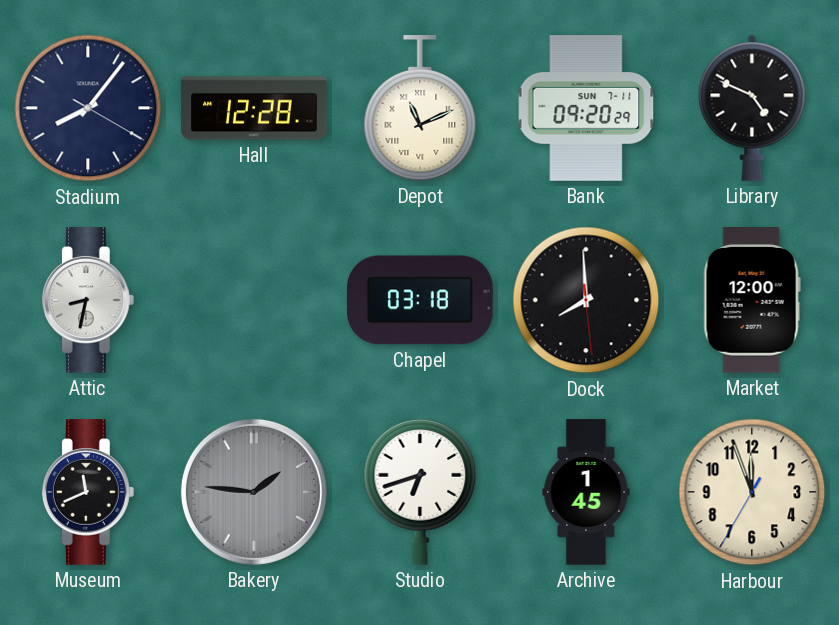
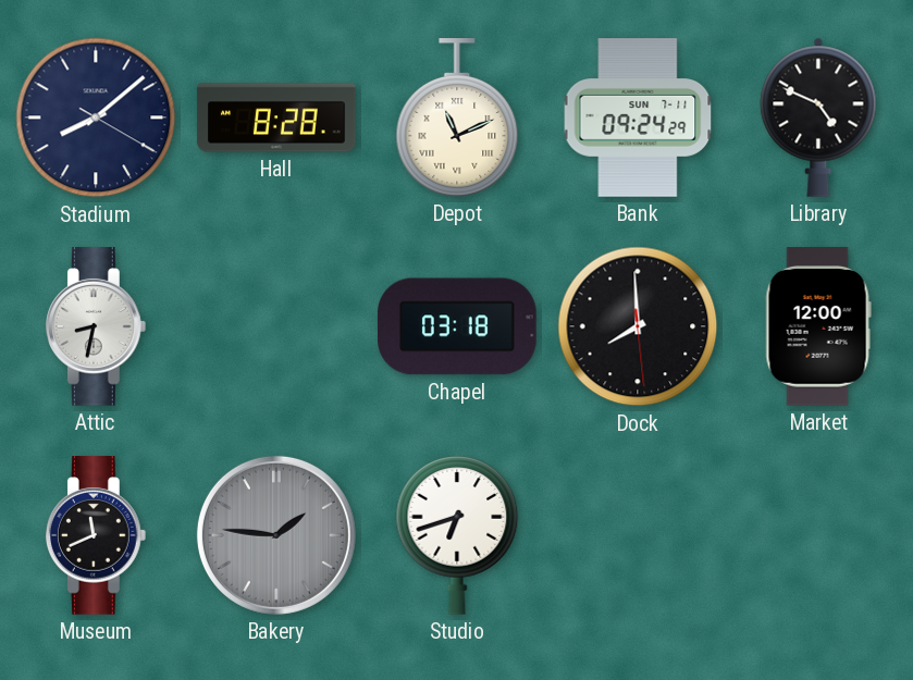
Stadium: 8:06 -> 8:08
Hall: 12:28 -> 8:28
Bank: 09:20 -> 09:24
Archive: 1:45 -> none
Harbour: 11:56 -> none
